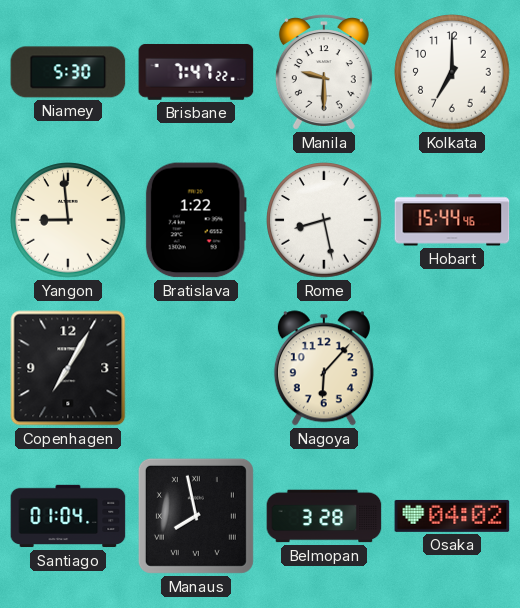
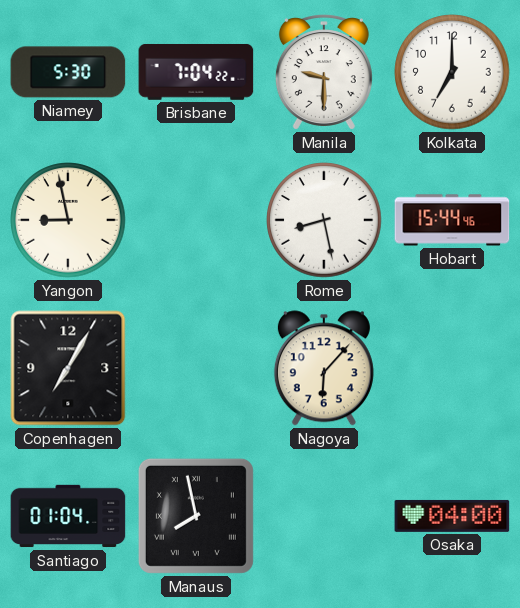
Brisbane: 7:47 -> 7:04
Yangon: 8:59 -> 8:58
Bratislava: 1:22 -> none
Belmopan: 3:28 -> none
Osaka: 04:02 -> 04:00
